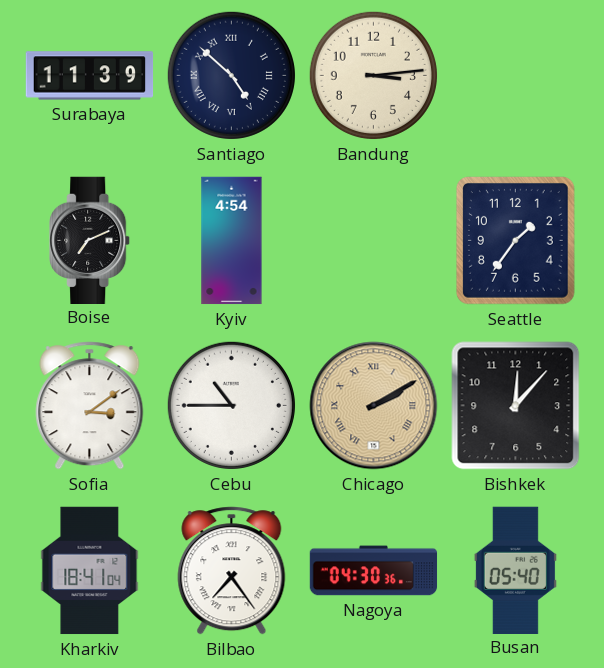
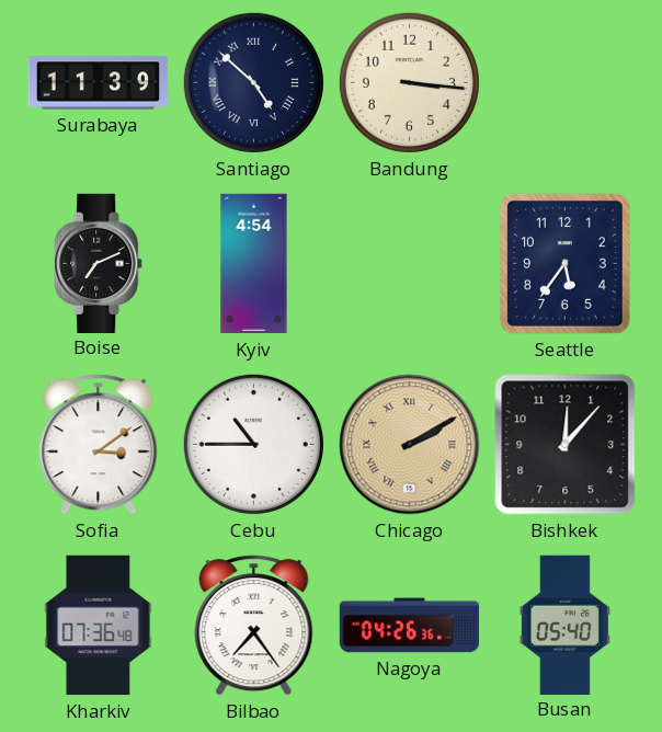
Bandung: 3:14 -> 3:16
Seattle: 1:36 -> 5:36
Kharkiv: 18:41 -> 07:36
Nagoya: 04:30 -> 04:26
